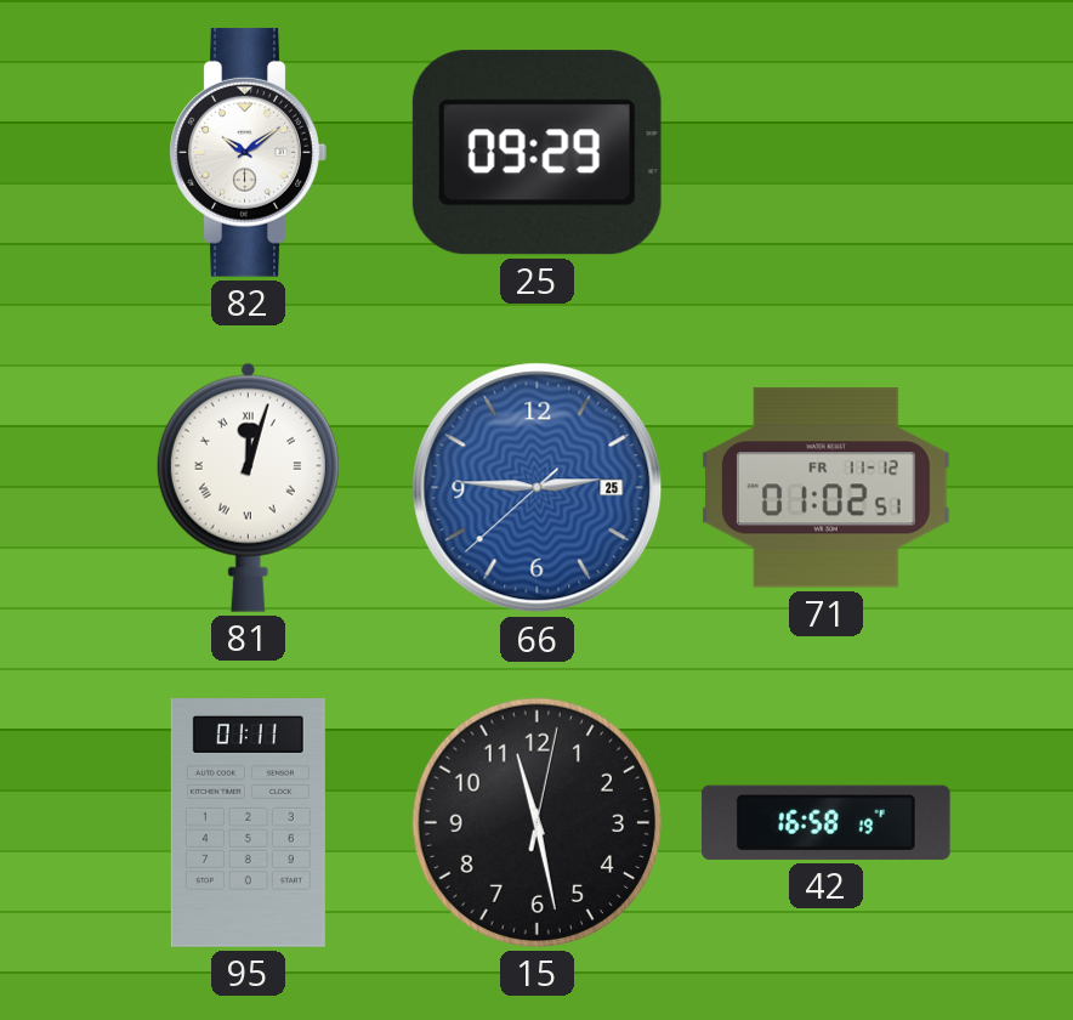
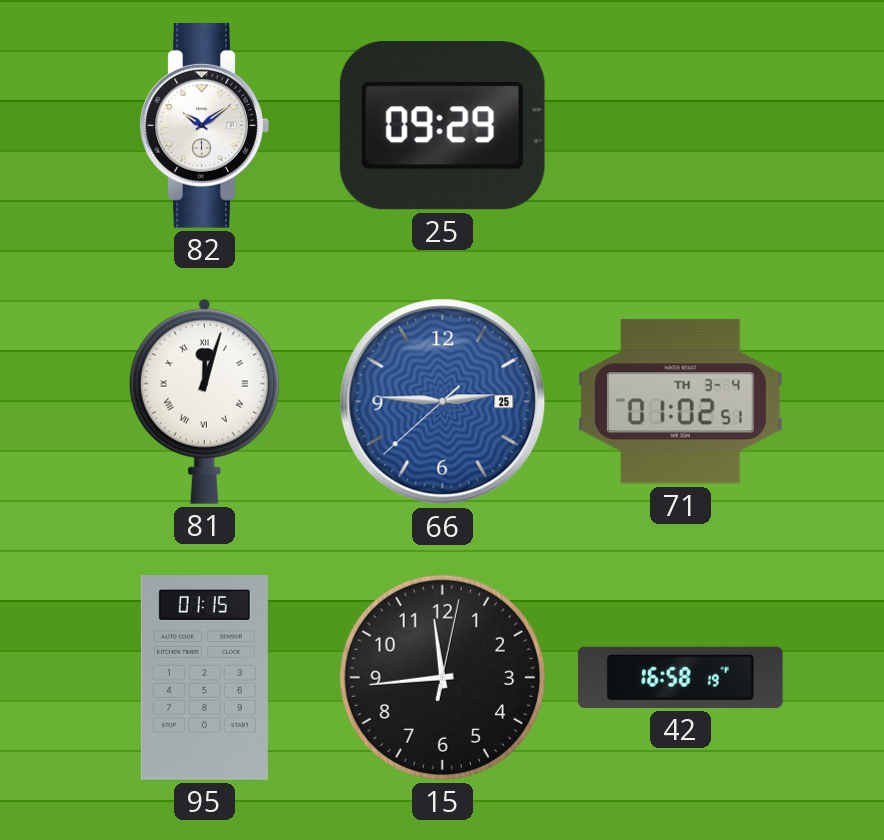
71 date: FR 11-12 -> TH 3-4
95: 01:11 -> 01:15
15: 11:28 -> 11:44
